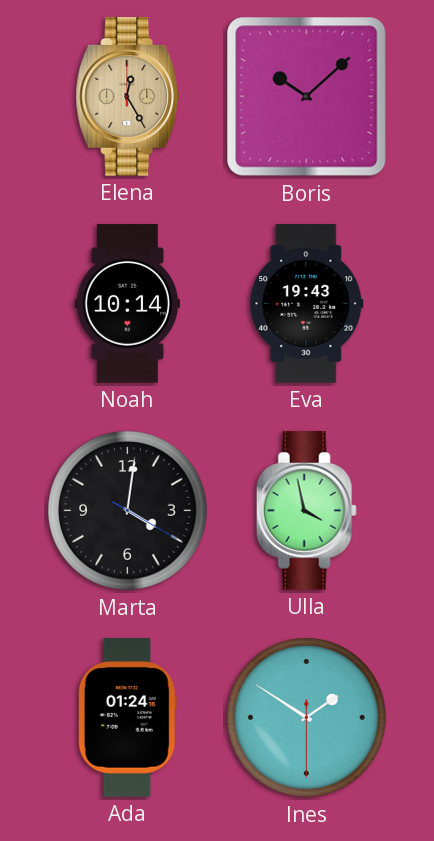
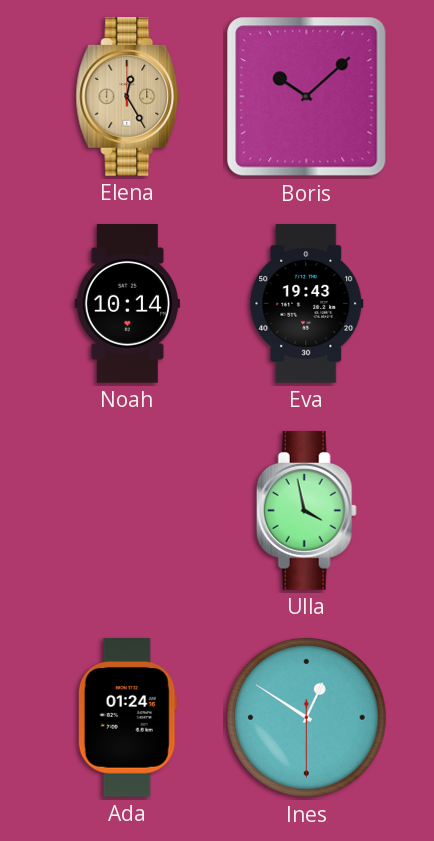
Marta: 4:01 -> none
Ines: 1:50 -> 12:50
